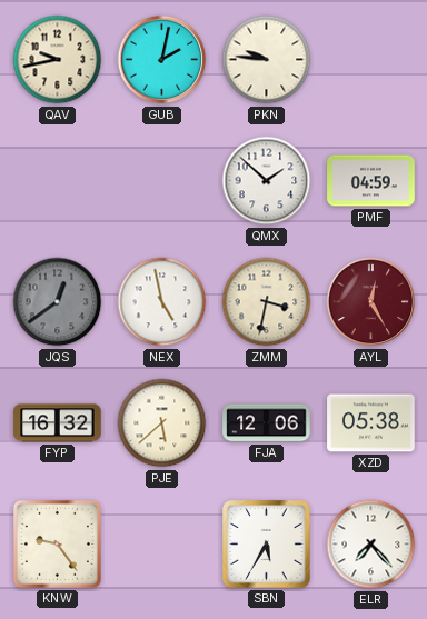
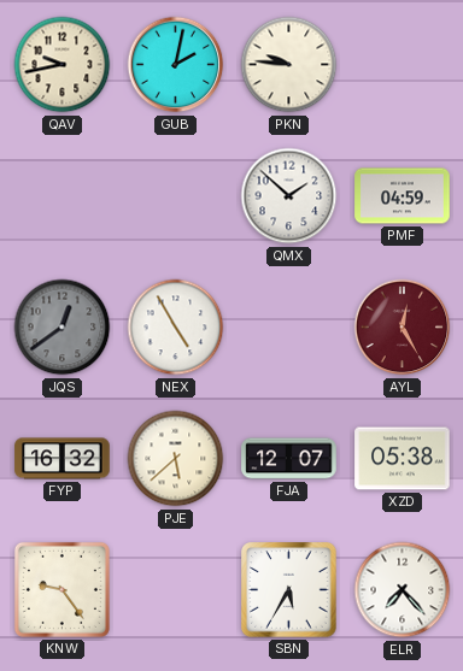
NEX: 4:58 -> 4:55
ZMM: 3:32 -> none
FJA: 12:06 -> 12:07
